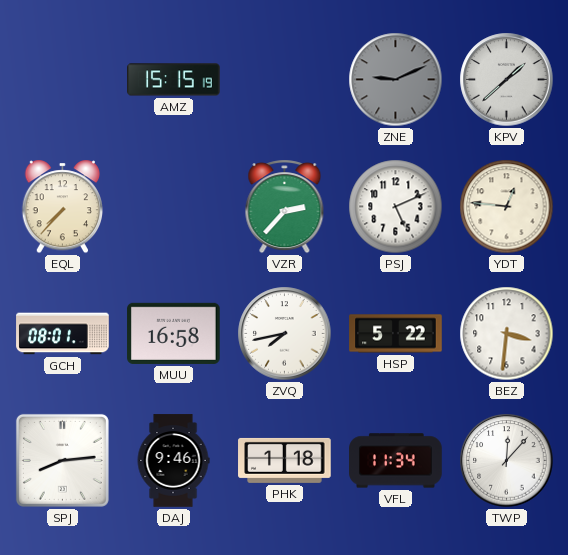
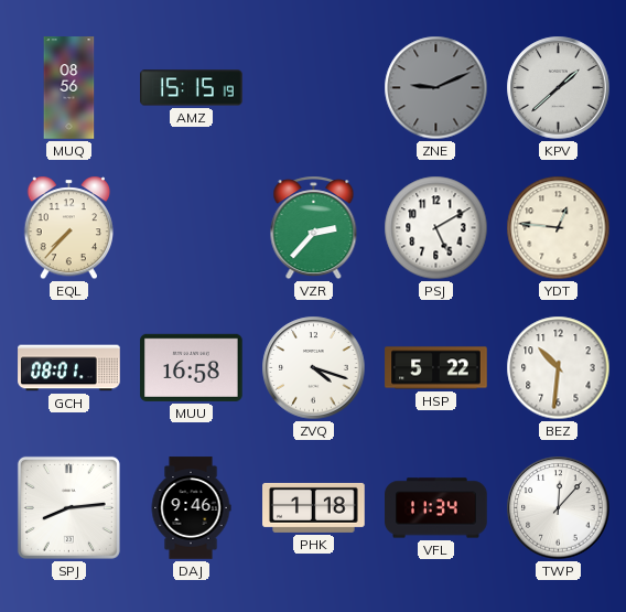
MUQ: none -> 08:56
PSJ: 5:11 -> 5:10
ZVQ: 7:43 -> 4:18
BEZ: 3:31 -> 10:31
